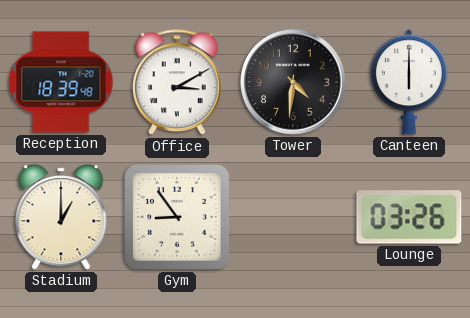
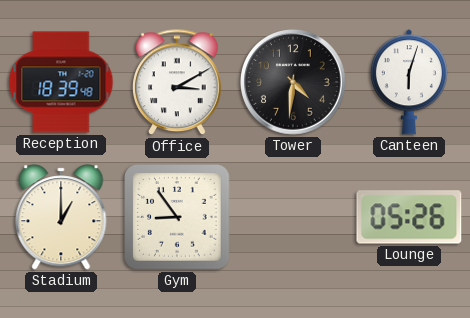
Canteen: 6:00 -> 6:03
Lounge: 03:26 -> 05:26
